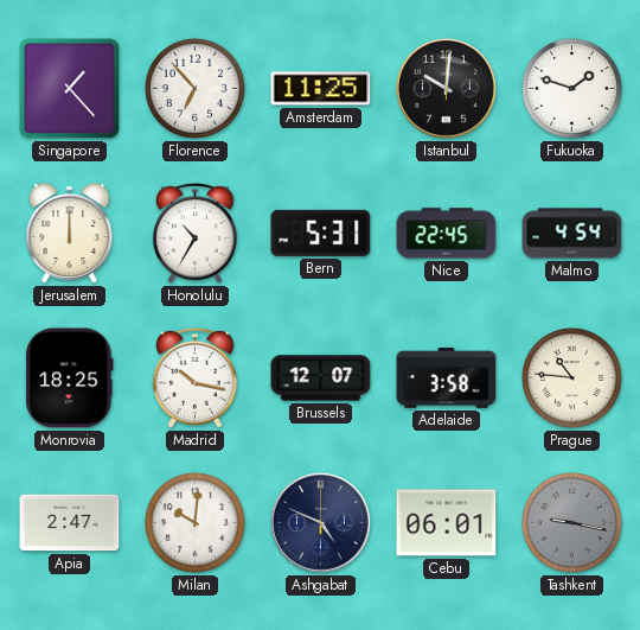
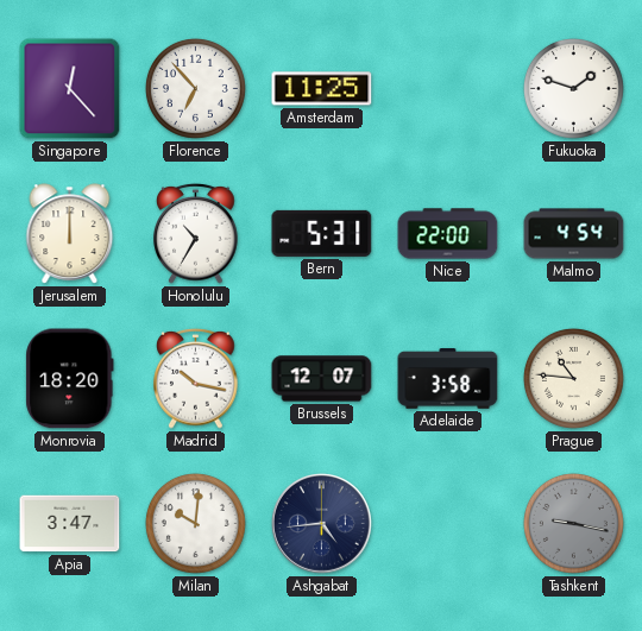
Singapore: 1:23 -> 12:23
Istanbul: 10:01 -> none
Nice: 22:45 -> 22:00
Monrovia: 18:25 -> 18:20
Apia: 2:47 -> 3:47
Ashgabat: 4:49 -> 4:44
Cebu: 06:01 -> none
